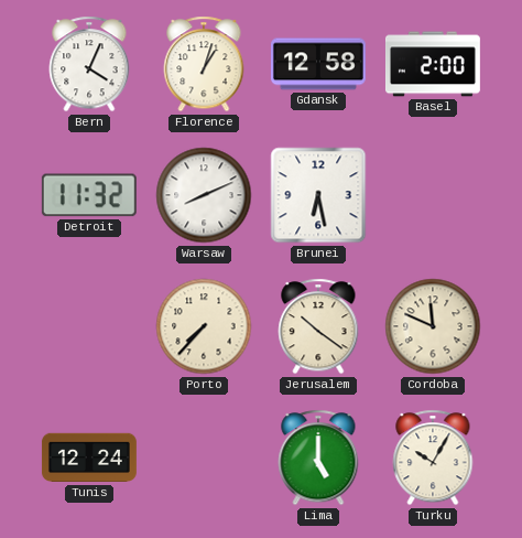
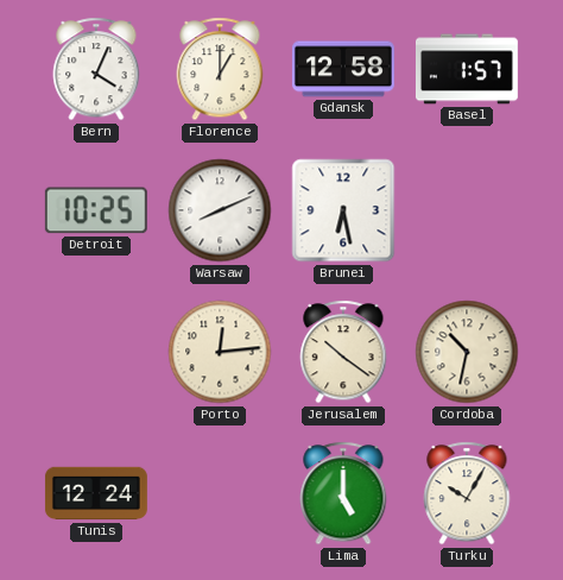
Florence: 1:03 -> 1:00
Basel: 2:00 -> 1:57
Detroit: 11:32 -> 10:25
Porto: 7:37 -> 12:14
Cordoba: 11:49 -> 10:32
